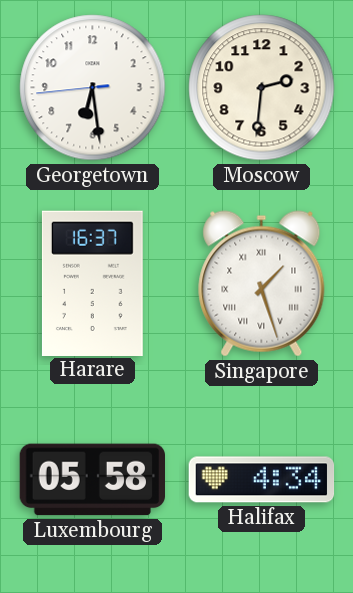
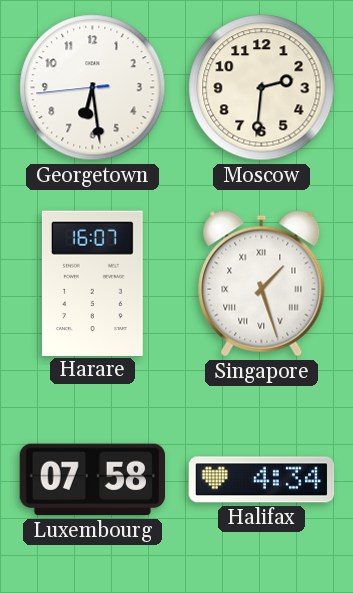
Harare: 16:37 -> 16:07
Luxembourg: 05:58 -> 07:58
